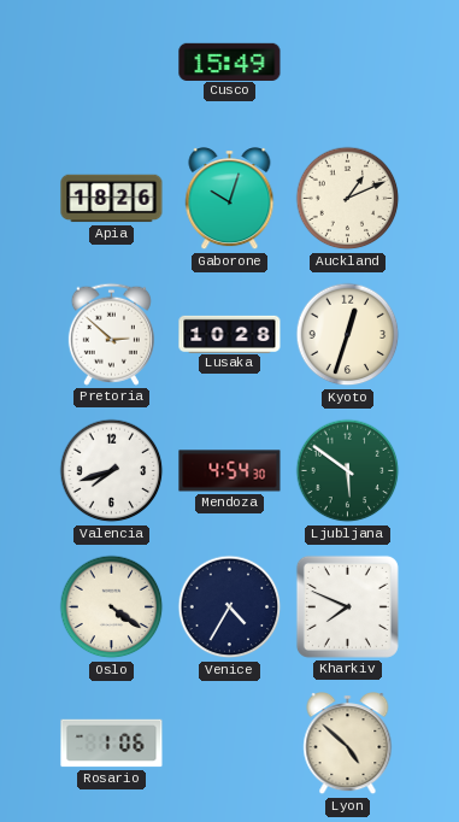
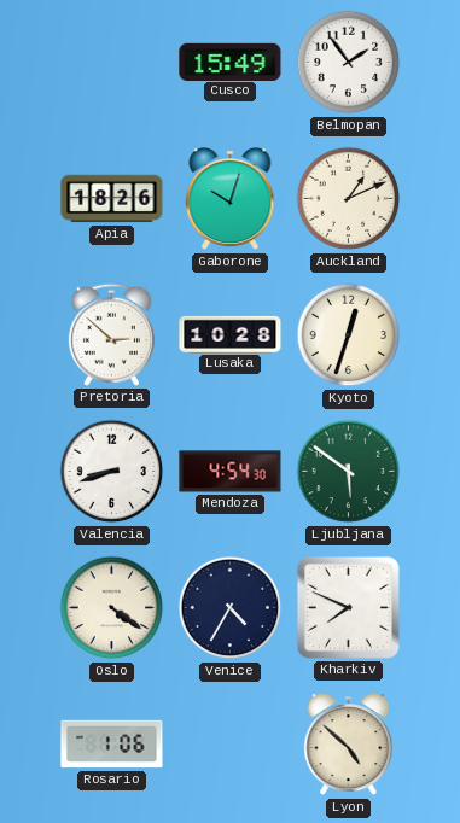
Belmopan: none -> 1:54
Valencia: 7:42 -> 8:42
